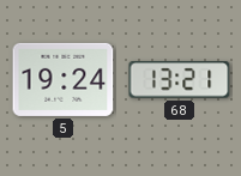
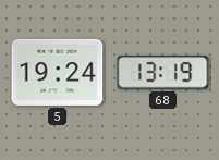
68: 13:21 -> 13:19
